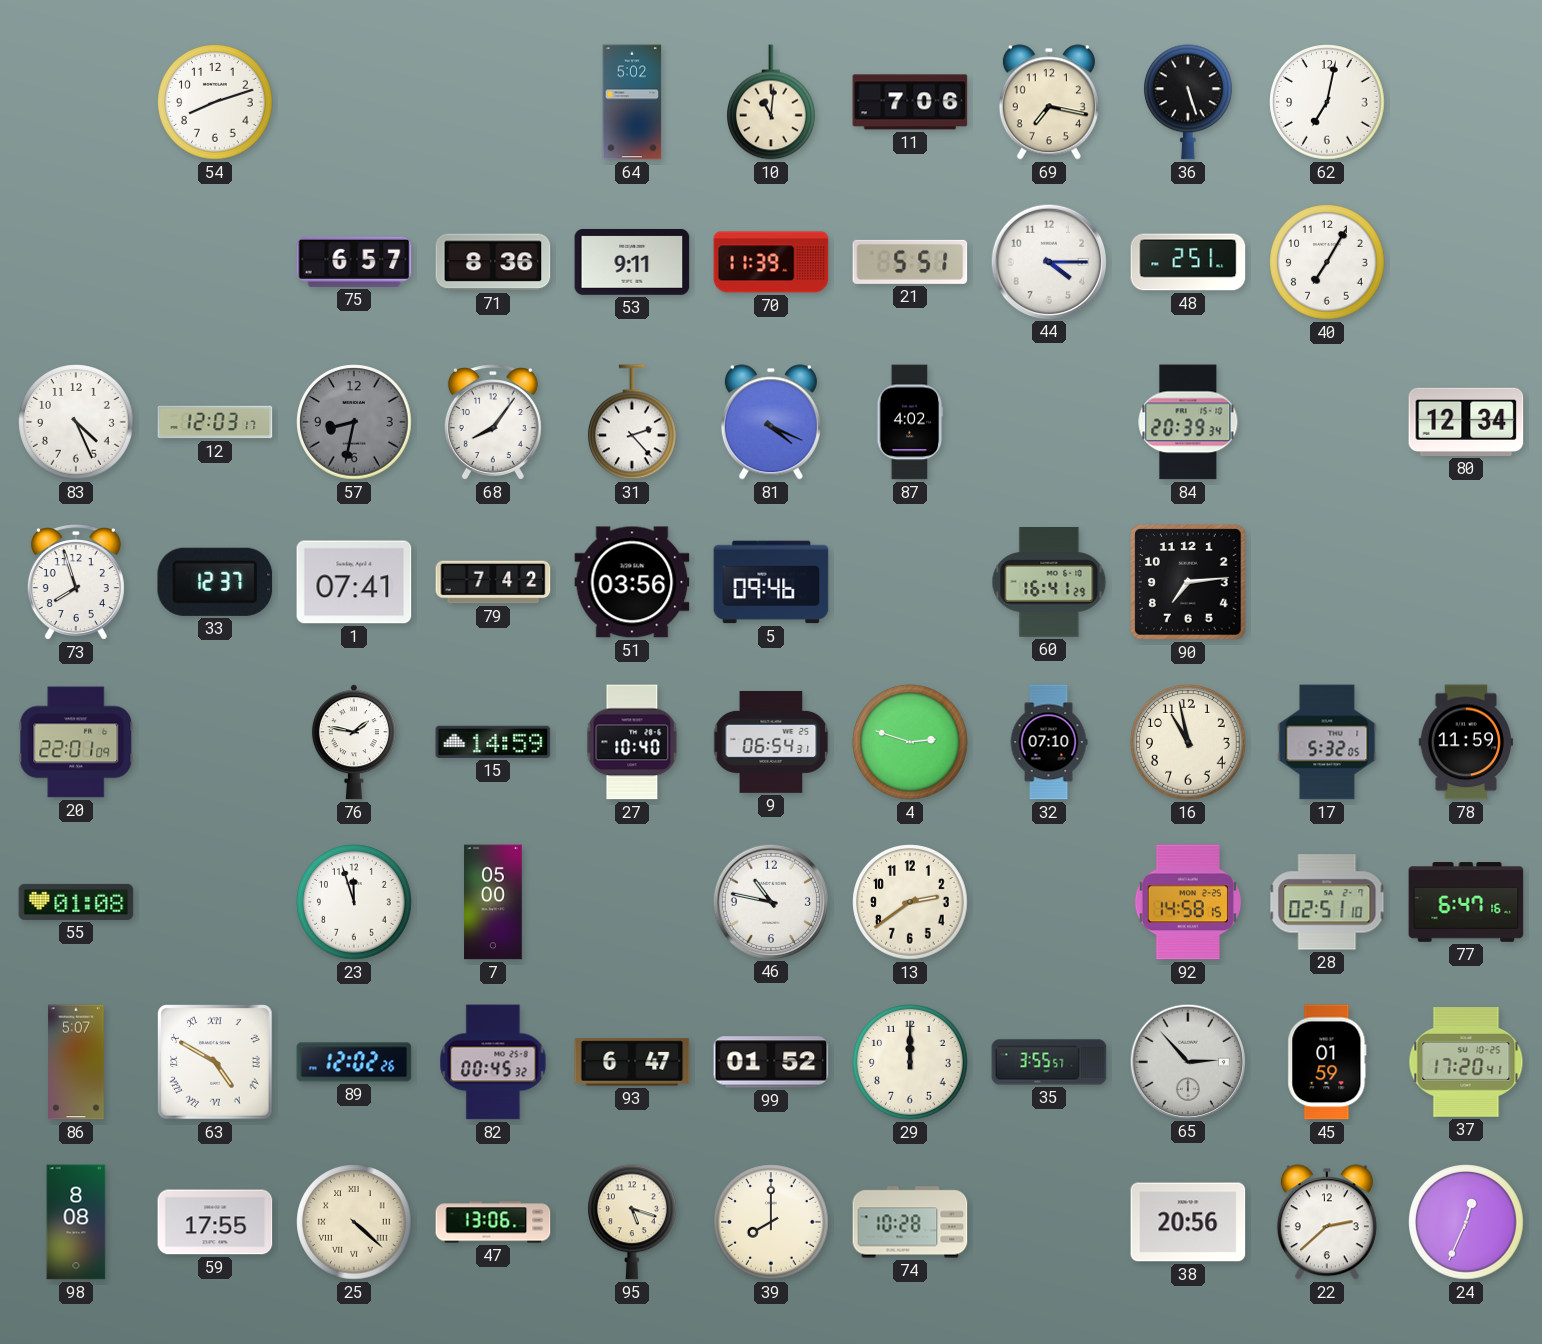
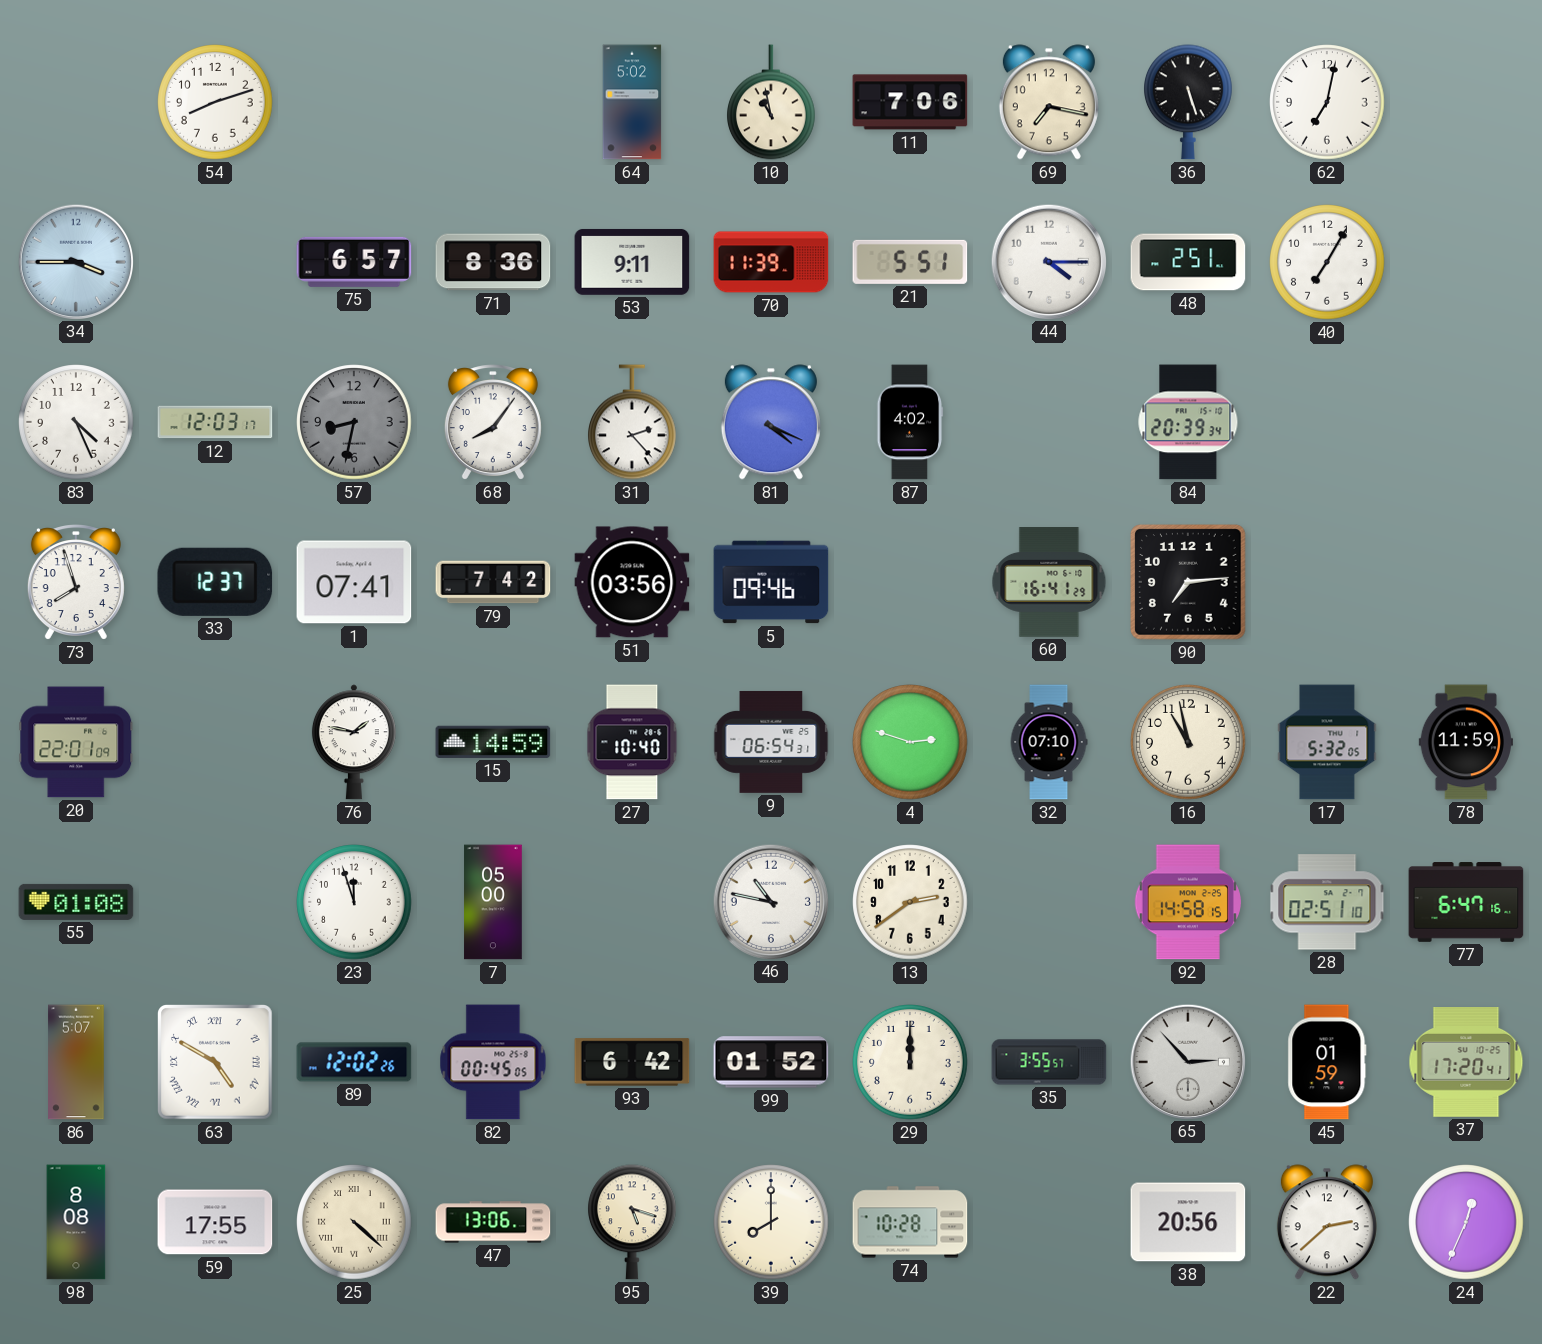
10: 11:01 -> 10:58
34: none -> 3:45
80: 12:34 -> none
82: 00:45:32 -> 00:45:05
93: 6:47 -> 6:42
